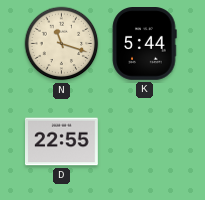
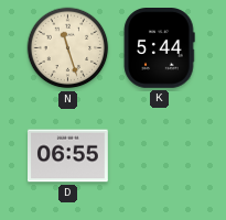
N: 11:18 -> 11:27
D: 22:55 -> 06:55
